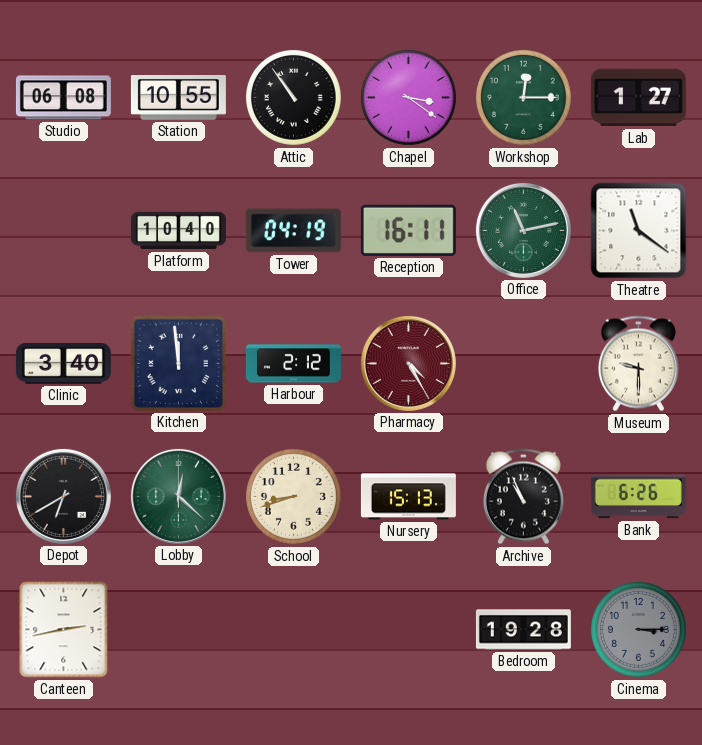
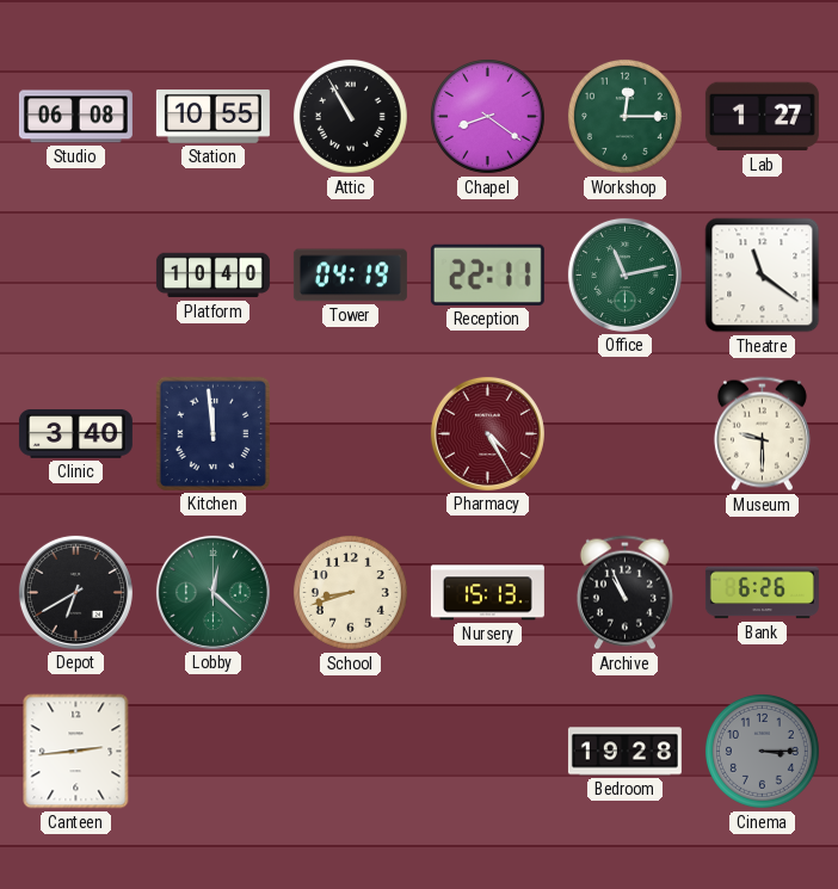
Attic: 10:54 -> 10:55
Chapel: 3:21 -> 8:21
Reception: 16:11 -> 22:11
Harbour: 2:12 -> none
Canteen: 2:43 -> 2:44
